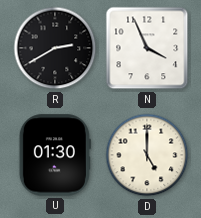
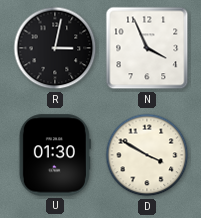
R: 2:40 -> 3:02
D: 5:00 -> 3:50
